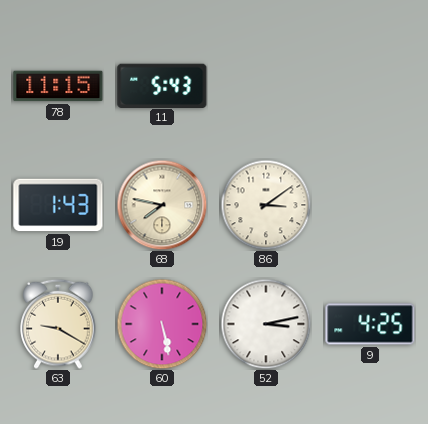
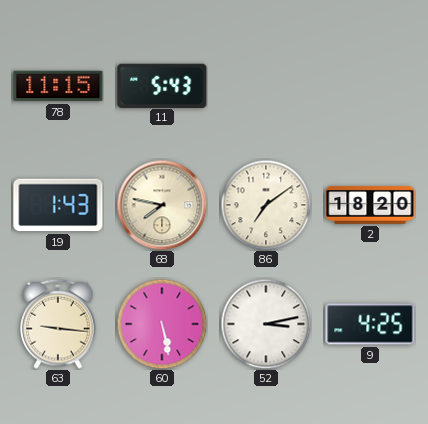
86: 3:09 -> 7:09
2: none -> 18:20
63: 9:20 -> 9:16
